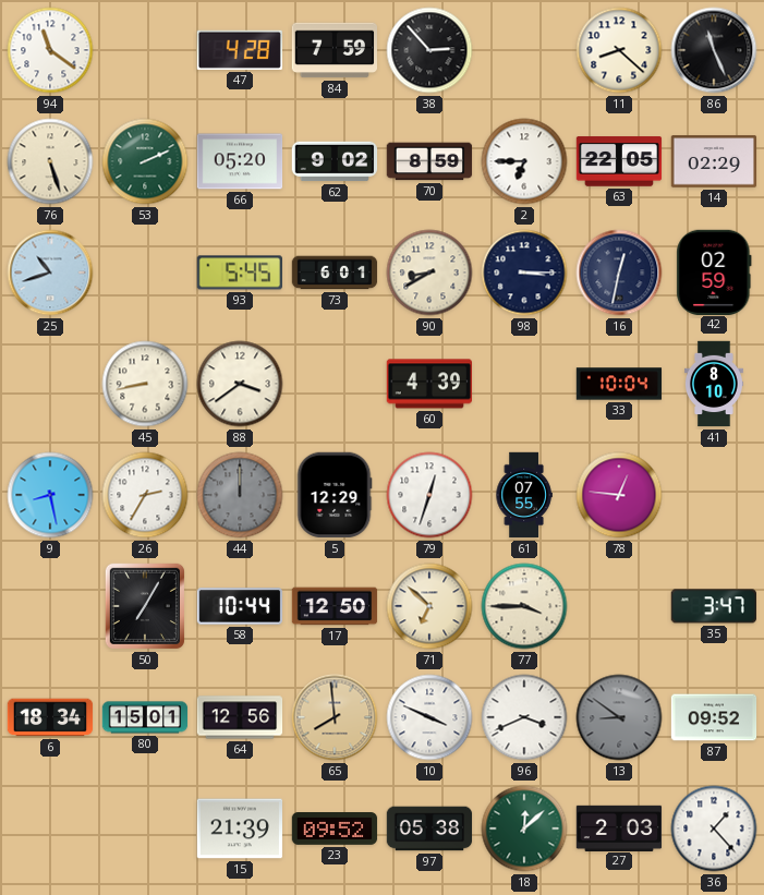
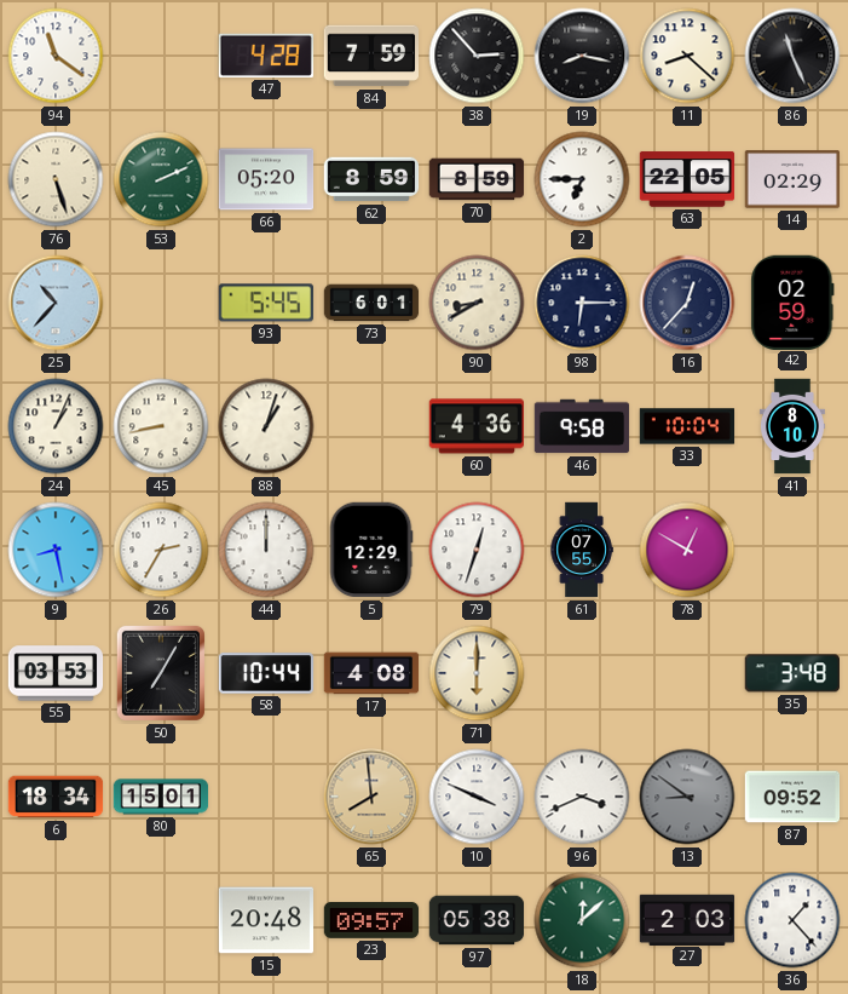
19: none -> 8:17
62: 9:02 -> 8:59
25: 10:42 -> 10:37
98: 3:15 -> 6:15
16: 12:32 -> 12:37
24: none -> 1:04
88: 3:39 -> 1:03
60: 4:39 -> 4:36
46: none -> 9:58
44 dial: grey -> white
78: 12:46 -> 12:50
55: none -> 03:53
17: 12:50 -> 4:08
71: 6:52 -> 6:00
77: 3:45 -> none
35: 3:47 -> 3:48
64: 12:56 -> none
15: 21:39 -> 20:48
23: 09:52 -> 09:57
